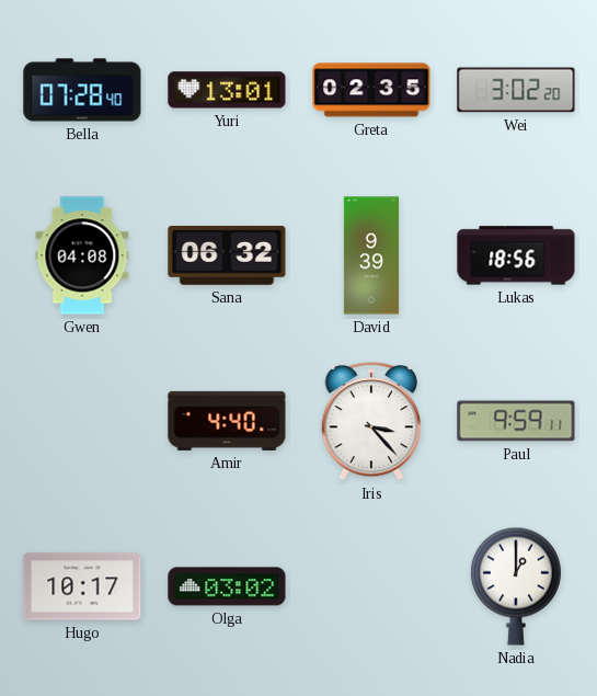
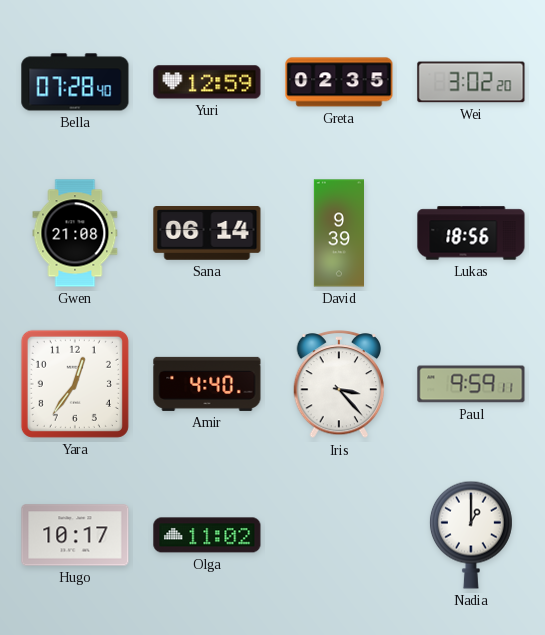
Yuri: 13:01 -> 12:59
Gwen: 04:08 -> 21:08
Sana: 06:32 -> 06:14
Yara: none -> 12:36
Olga: 03:02 -> 11:02
